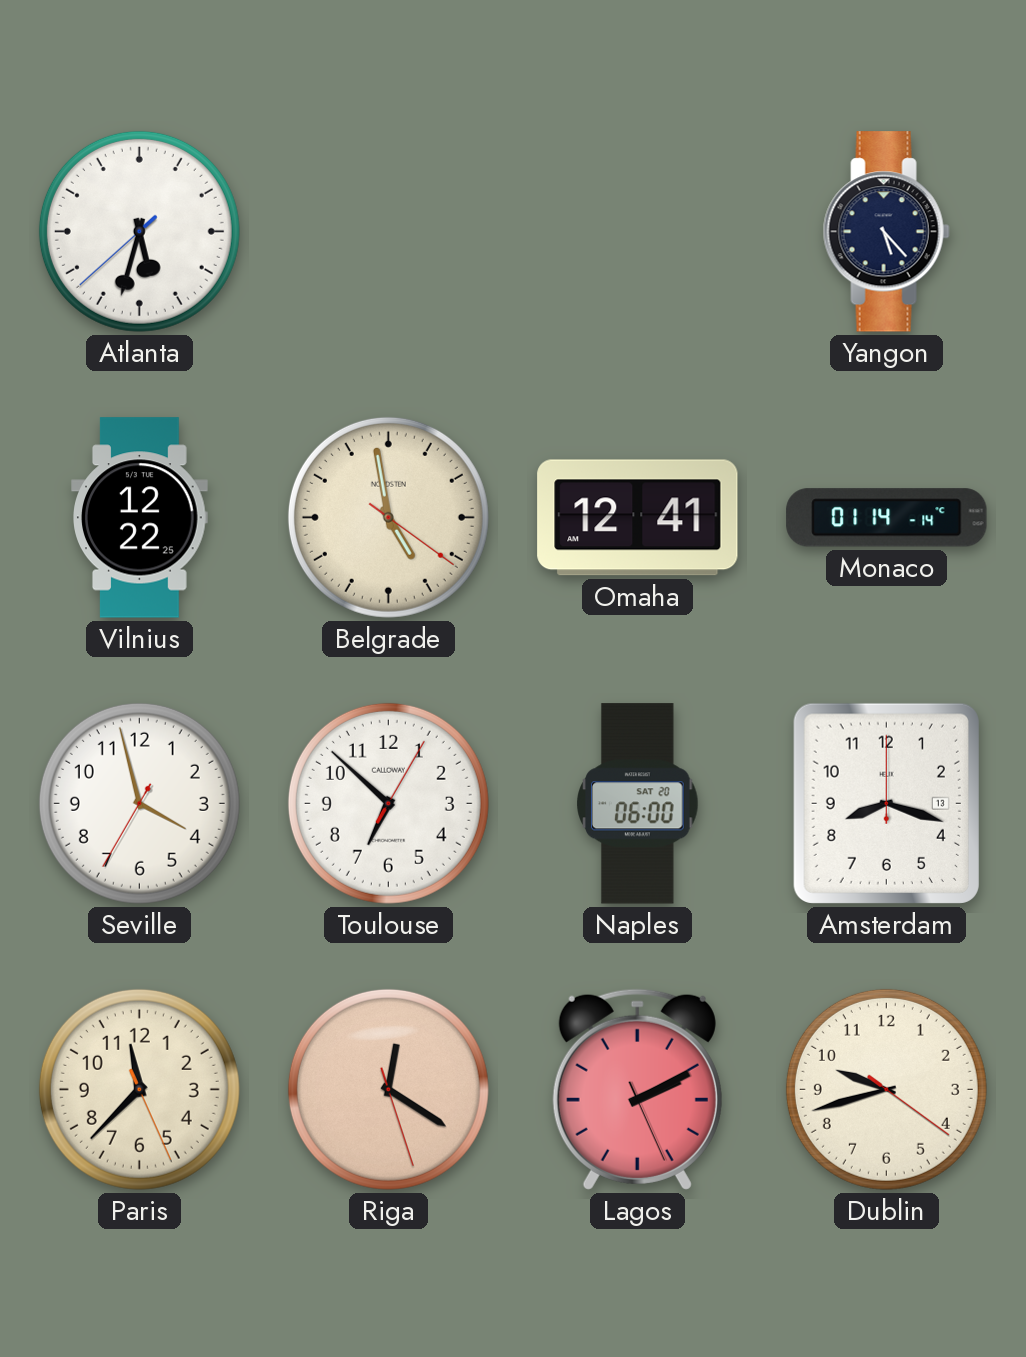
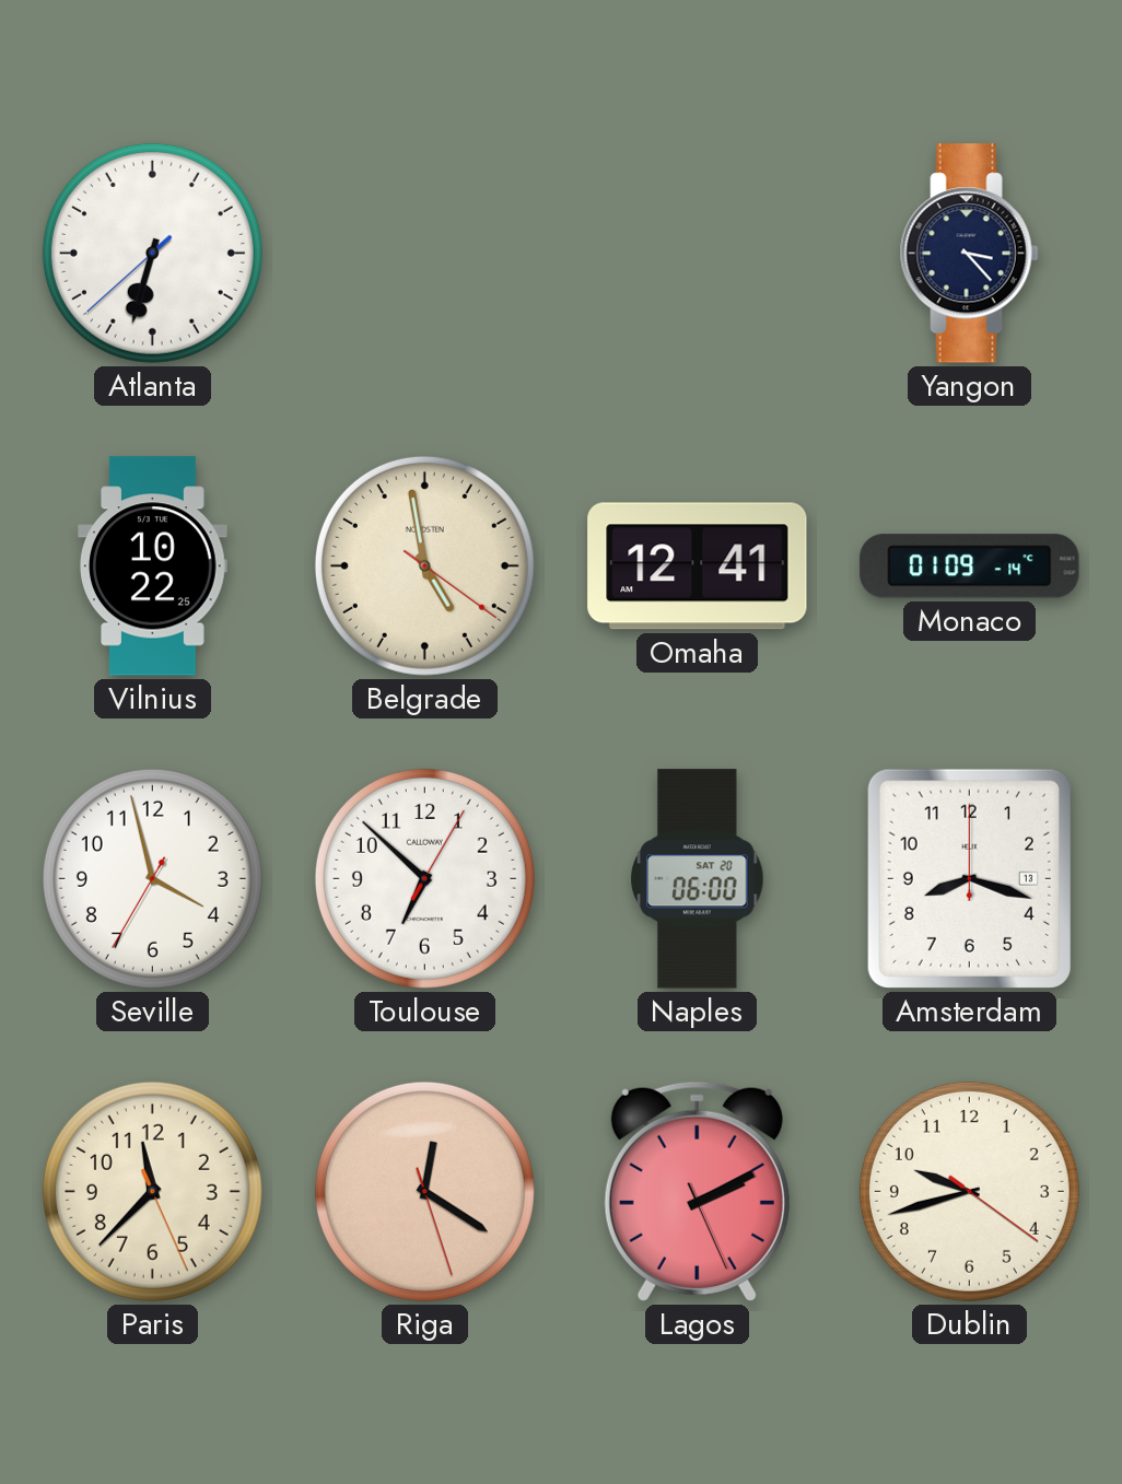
Atlanta: 5:32 -> 6:32
Yangon: 5:23 -> 3:23
Vilnius: 12:22 -> 10:22
Monaco: 01:14 -> 01:09
